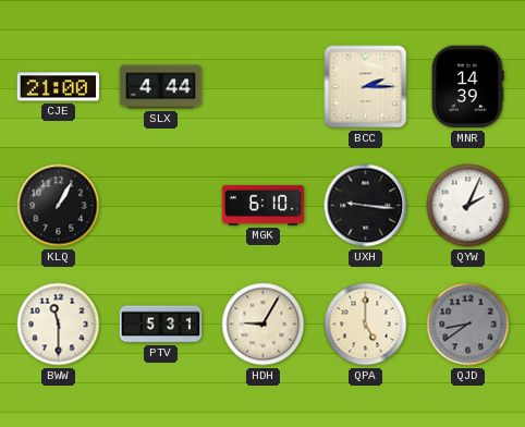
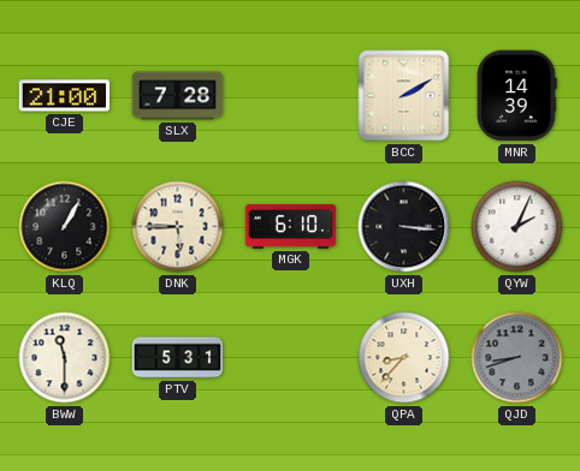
SLX: 4:44 -> 7:28
BCC: 2:15 -> 2:10
DNK: none -> 5:45
UXH: 9:16 -> 3:16
HDH: 9:05 -> none
QPA: 5:00 -> 8:37
QJD: 8:39 -> 8:42
